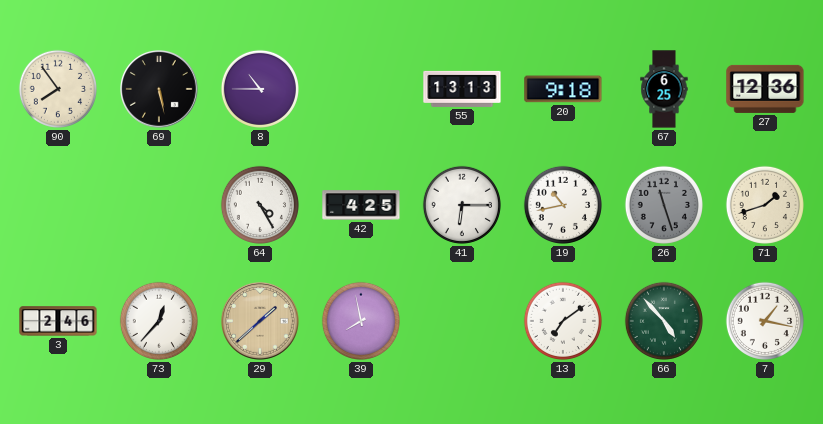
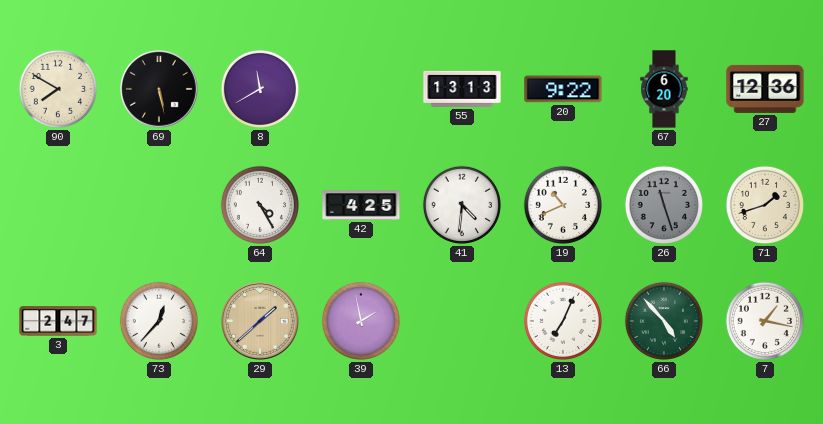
90: 7:54 -> 7:50
8: 10:45 -> 11:40
20: 9:18 -> 9:22
67: 6:25 -> 6:20
41: 6:15 -> 4:31
19: 10:43 -> 10:41
3: 2:46 -> 2:47
39: 7:58 -> 1:58
13: 7:09 -> 7:04
